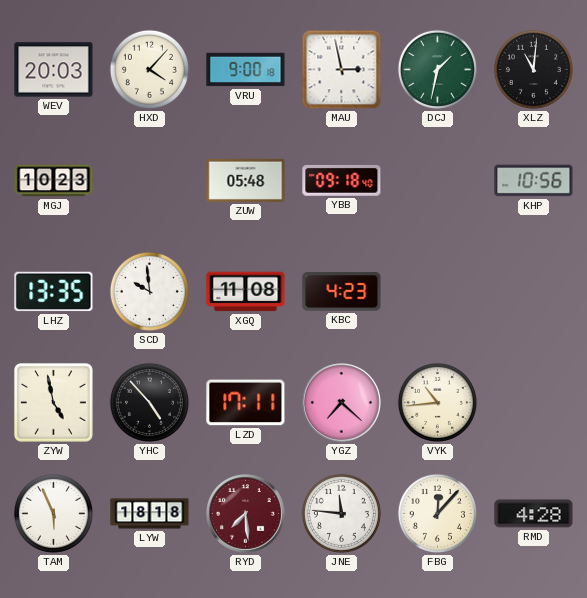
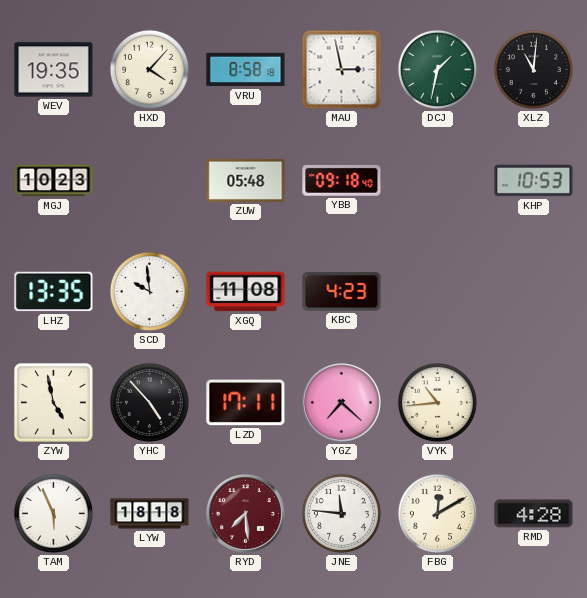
WEV: 20:03 -> 19:35
VRU: 9:00 -> 8:58
KHP: 10:56 -> 10:53
FBG: 12:07 -> 12:10
